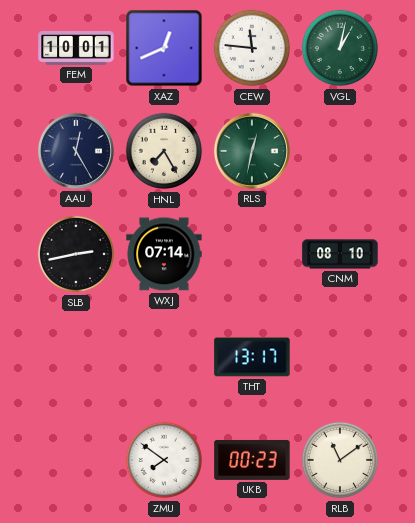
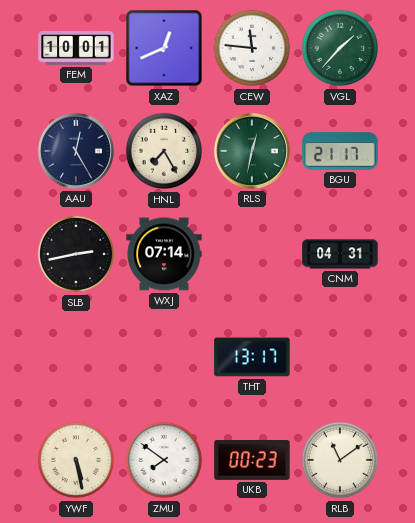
VGL: 1:02 -> 1:37
BGU: none -> 21:17
CNM: 08:10 -> 04:31
YWF: none -> 5:28
